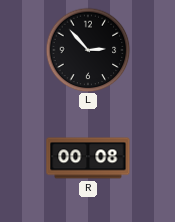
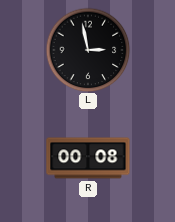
L: 2:53 -> 2:58
